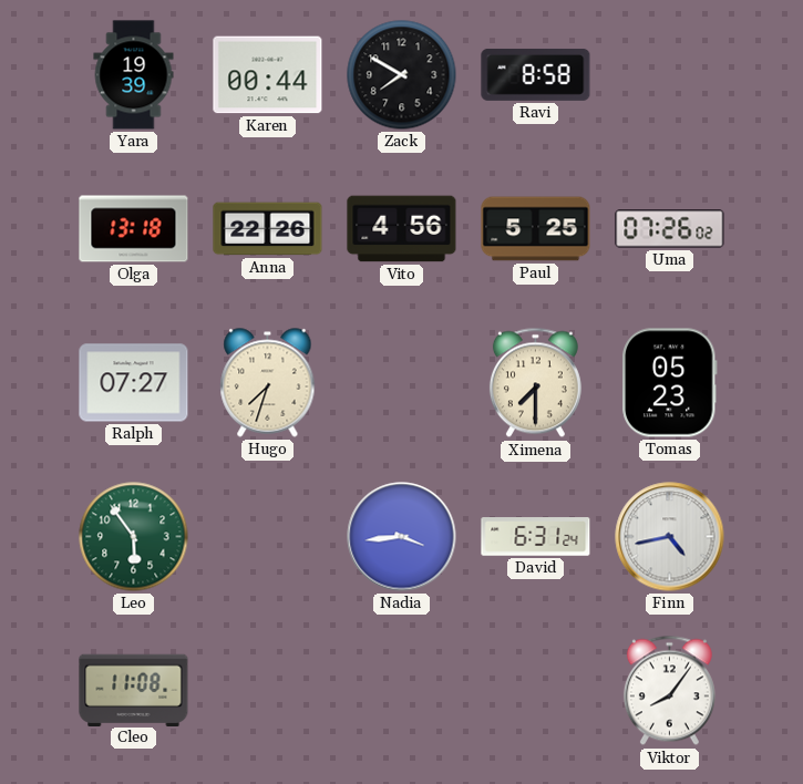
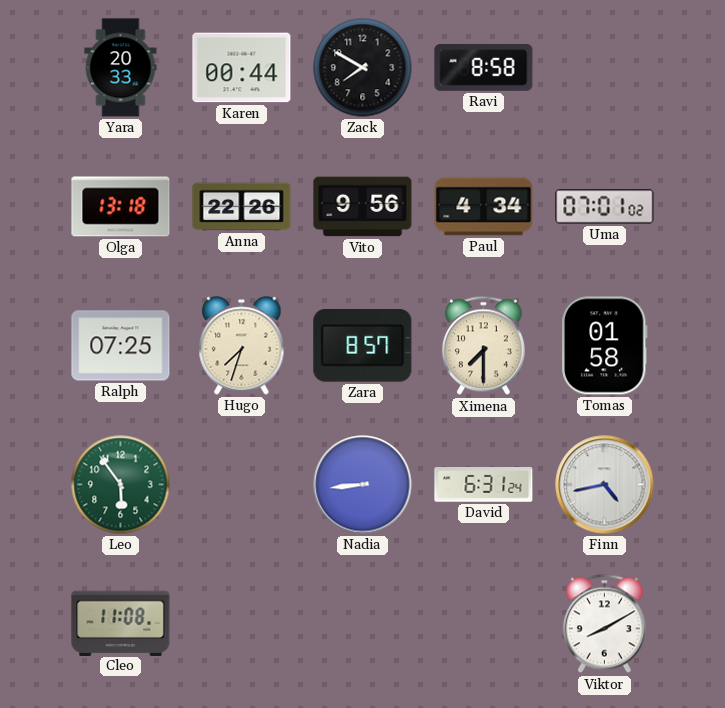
Yara: 19:39 -> 20:33
Vito: 4:56 -> 9:56
Paul: 5:25 -> 4:34
Uma: 07:26 -> 07:01
Ralph: 07:27 -> 07:25
Zara: none -> 8:57
Tomas: 05:23 -> 01:58
Nadia: 3:44 -> 8:44
Viktor: 8:06 -> 8:10
